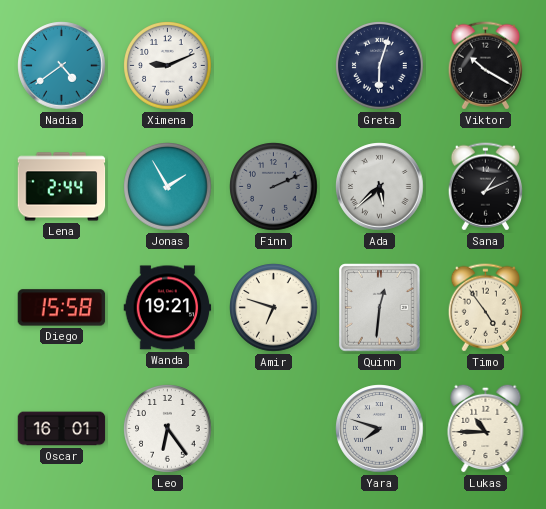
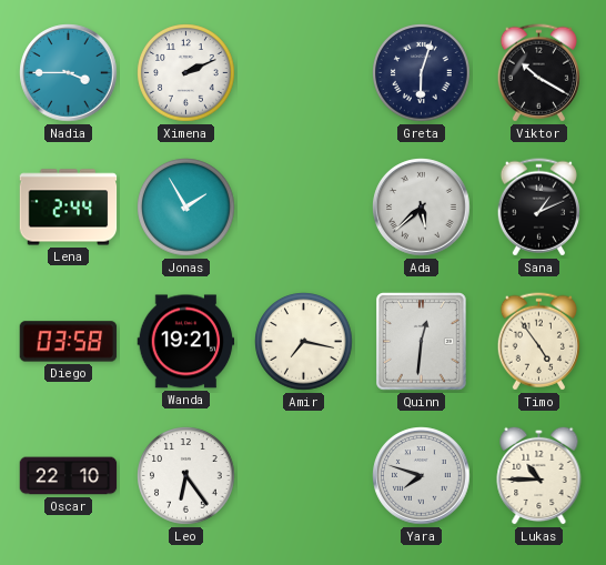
Nadia: 4:39 -> 3:45
Ximena: 9:11 -> 2:11
Finn: 2:11 -> none
Diego: 15:58 -> 03:58
Amir: 6:48 -> 7:17
Oscar: 16:01 -> 22:10
